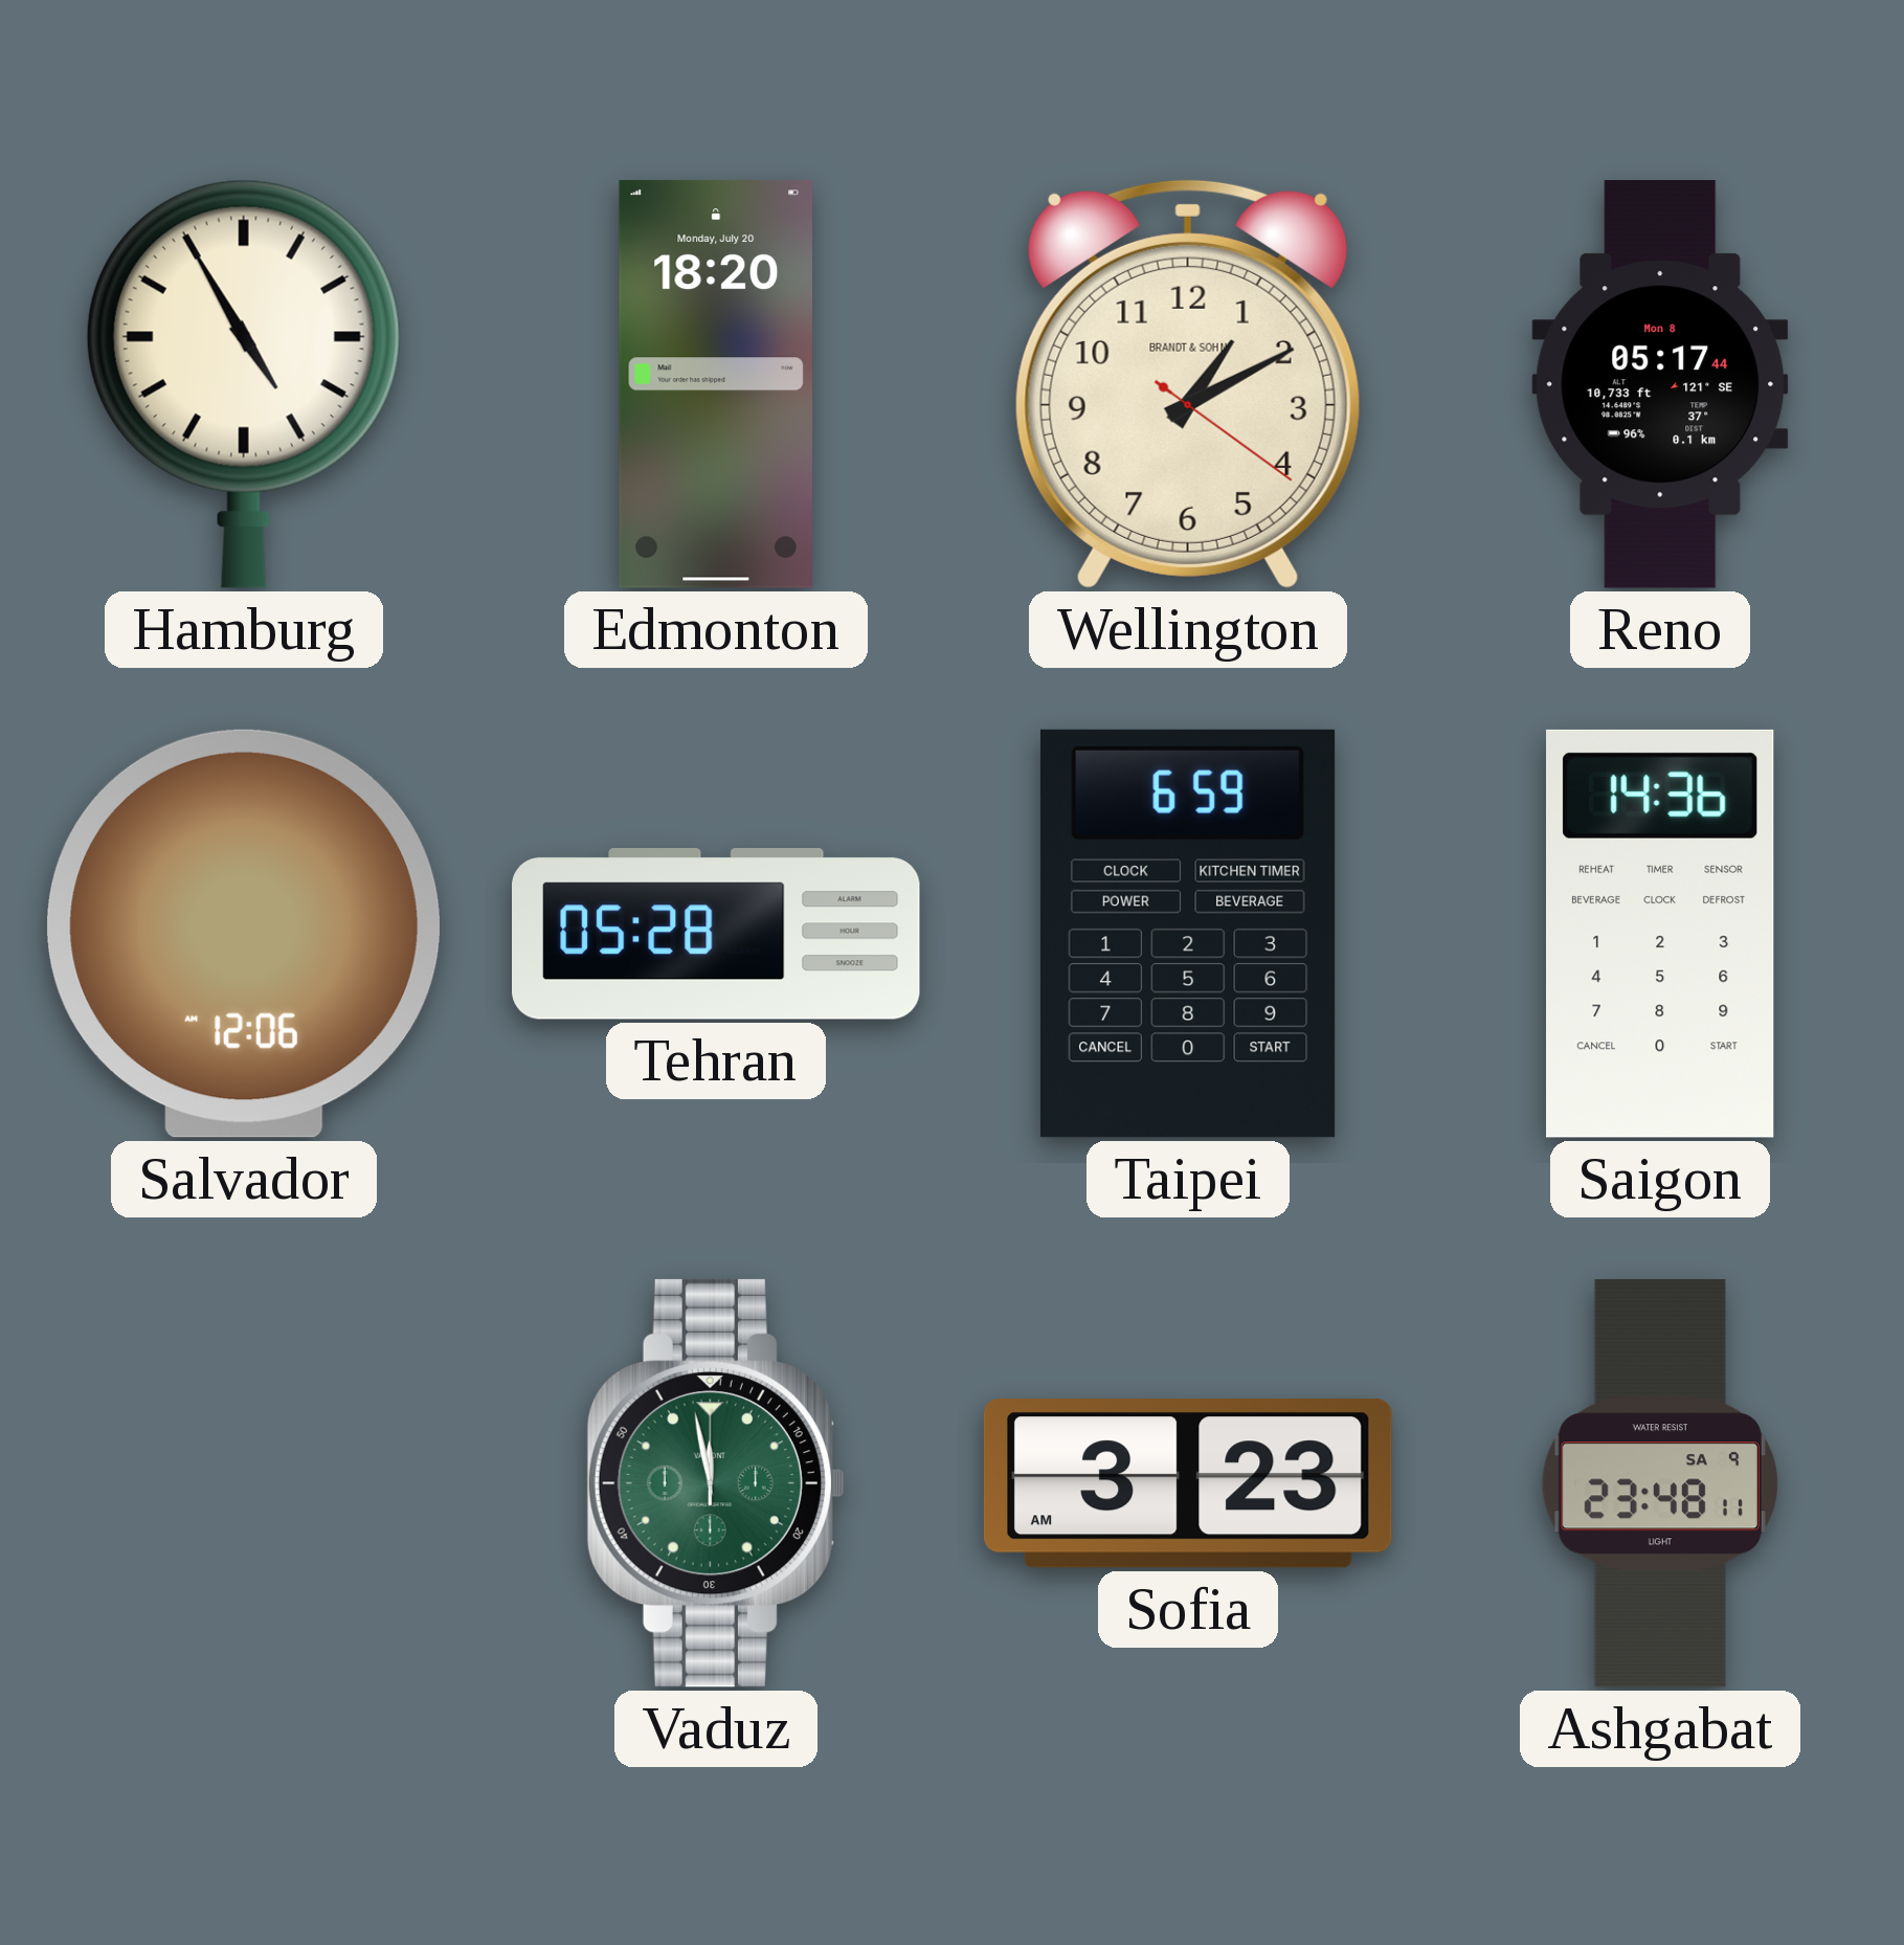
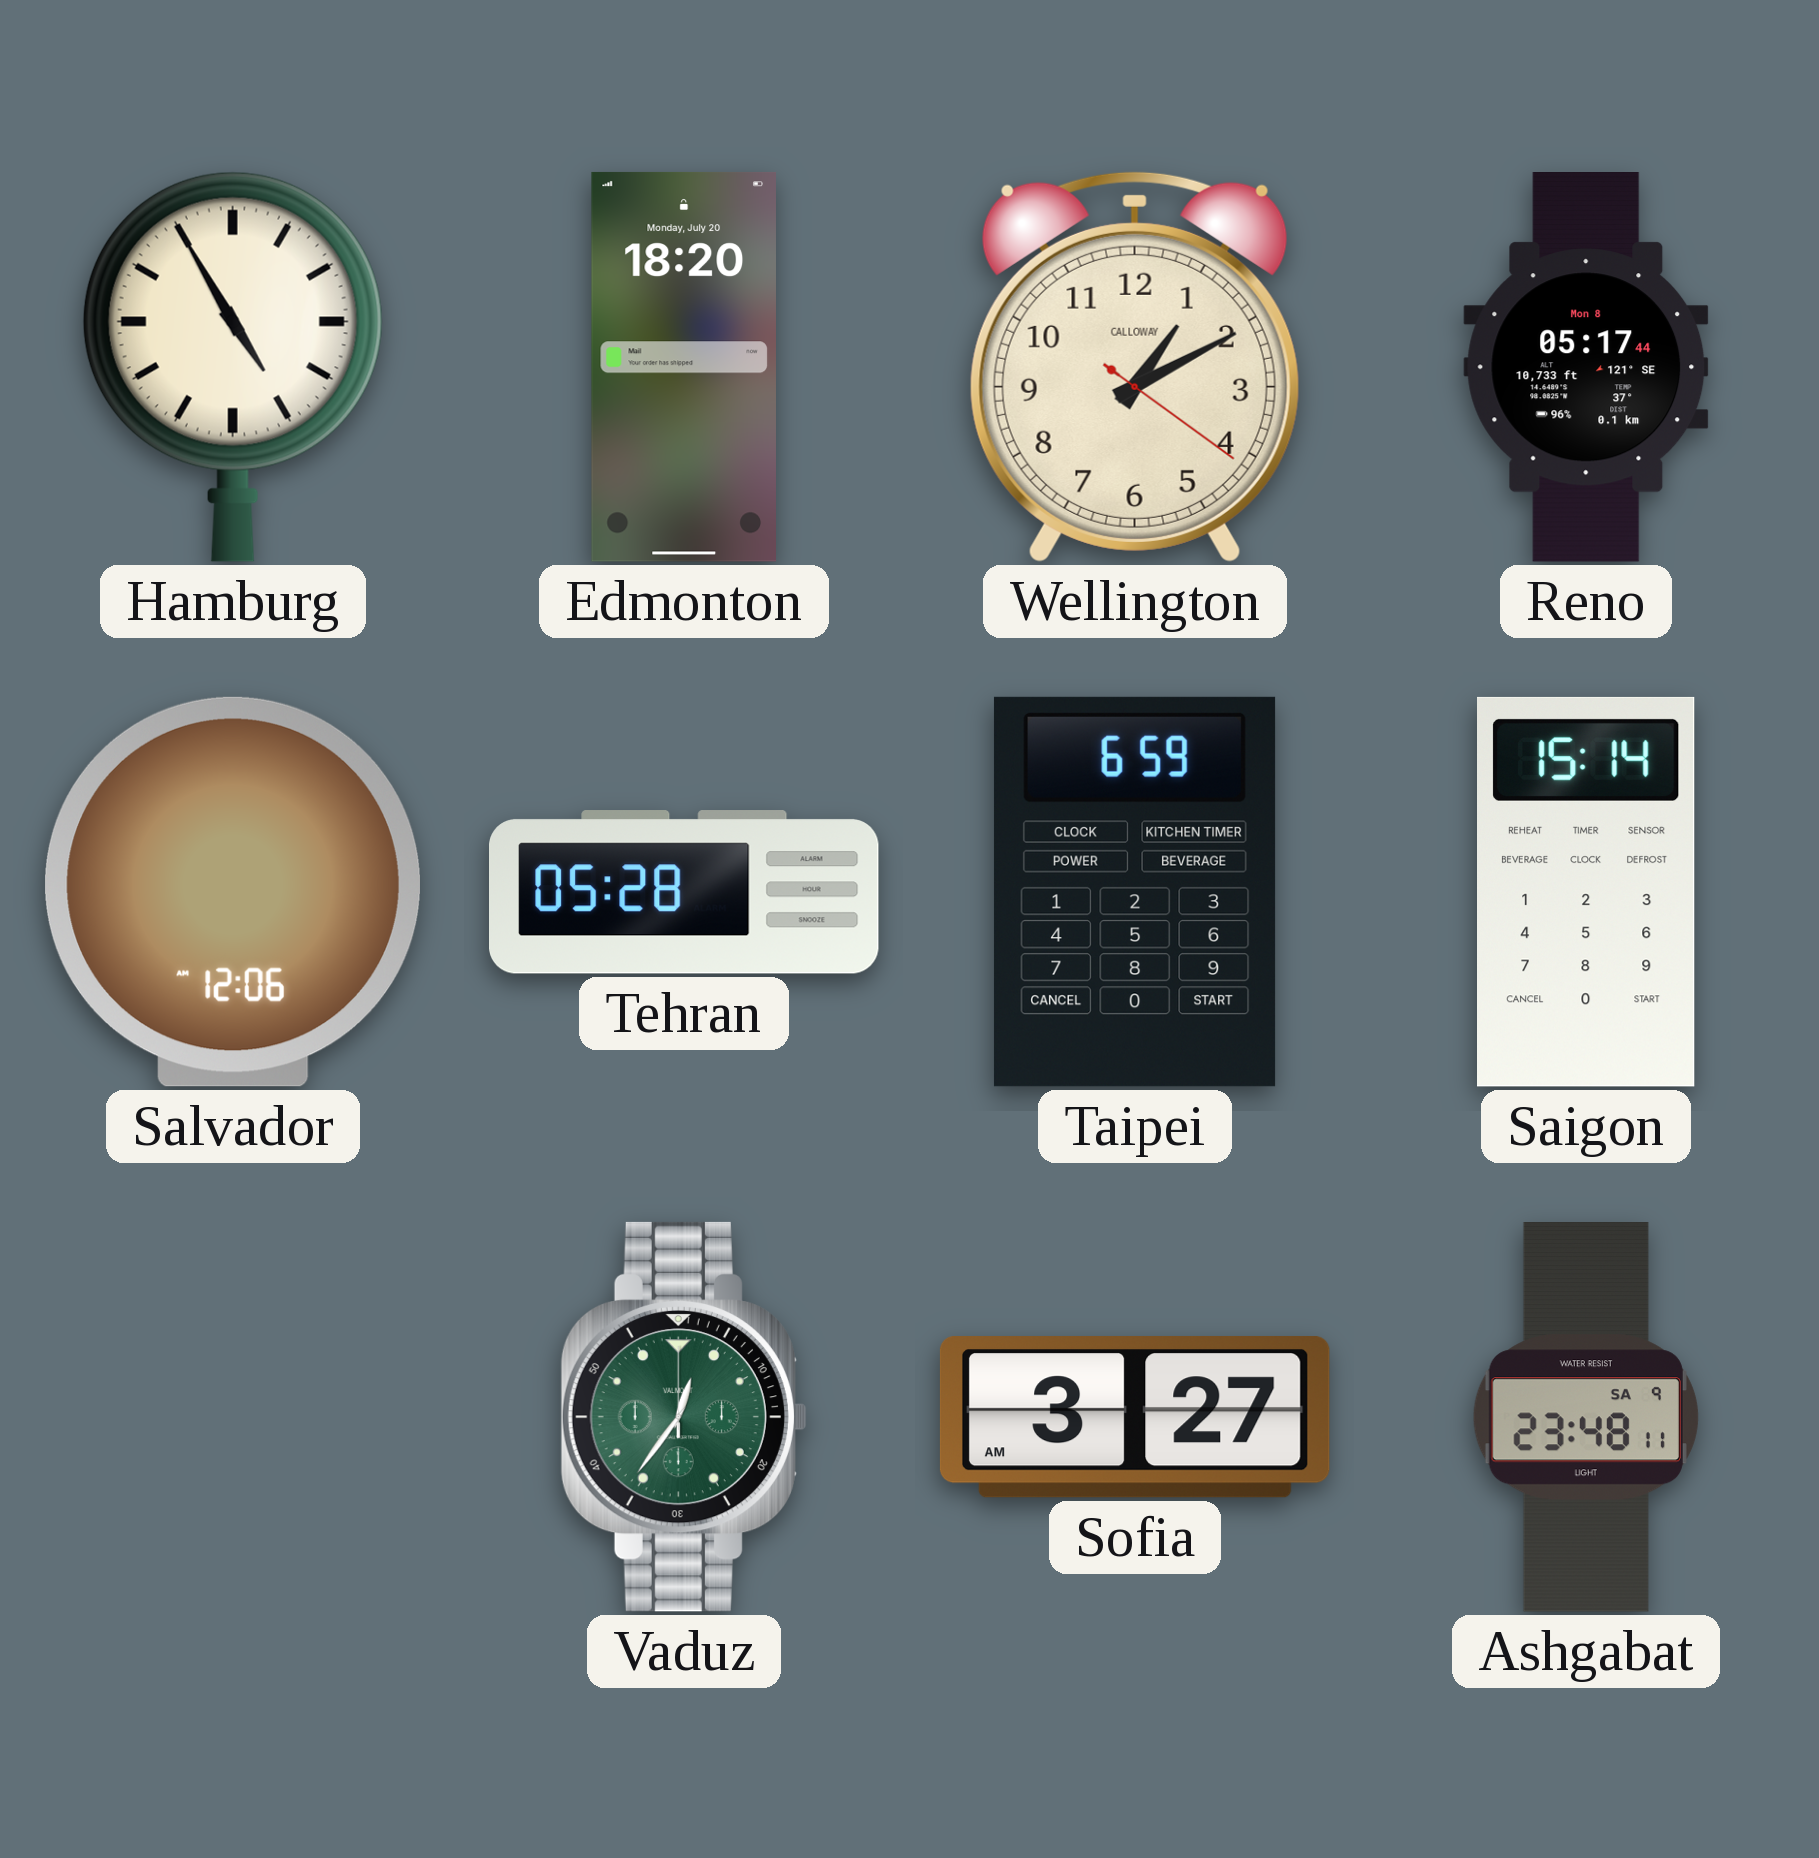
Wellington brand: BRANDT & SOHN -> CALLOWAY
Saigon: 14:36 -> 15:14
Vaduz: 11:58 -> 12:36
Sofia: 3:23 -> 3:27
